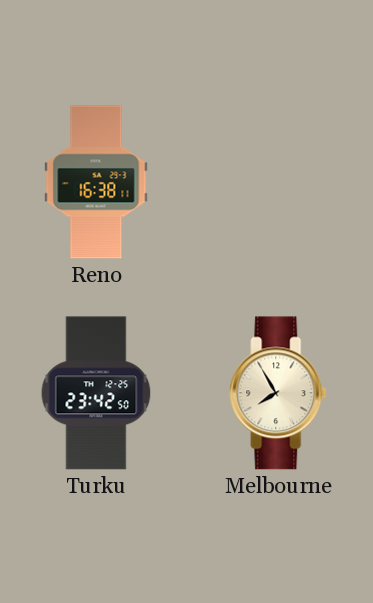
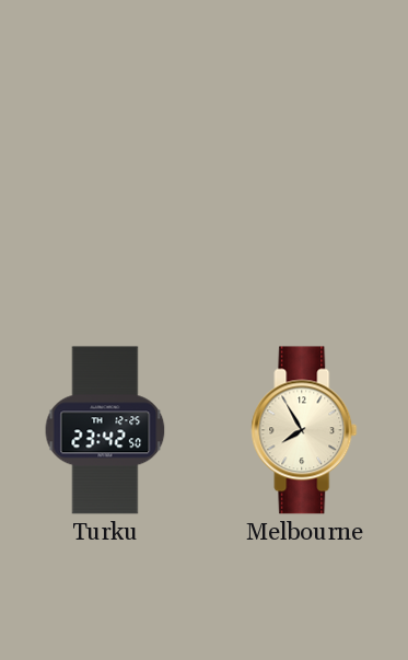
Reno: 16:38 -> none
